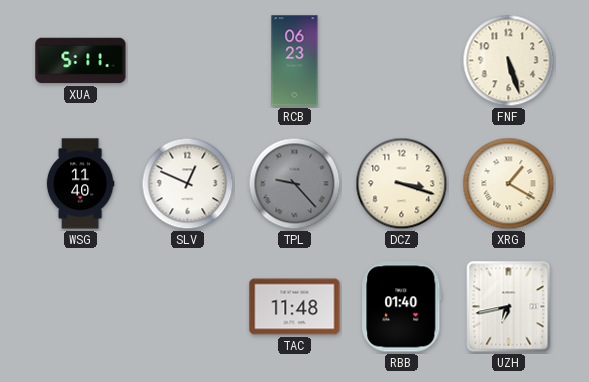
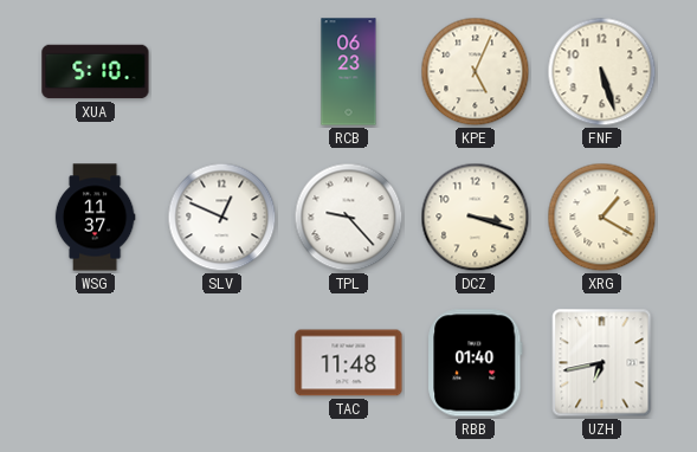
XUA: 5:11 -> 5:10
KPE: none -> 5:04
WSG: 11:40 -> 11:37
TPL dial: grey -> white
